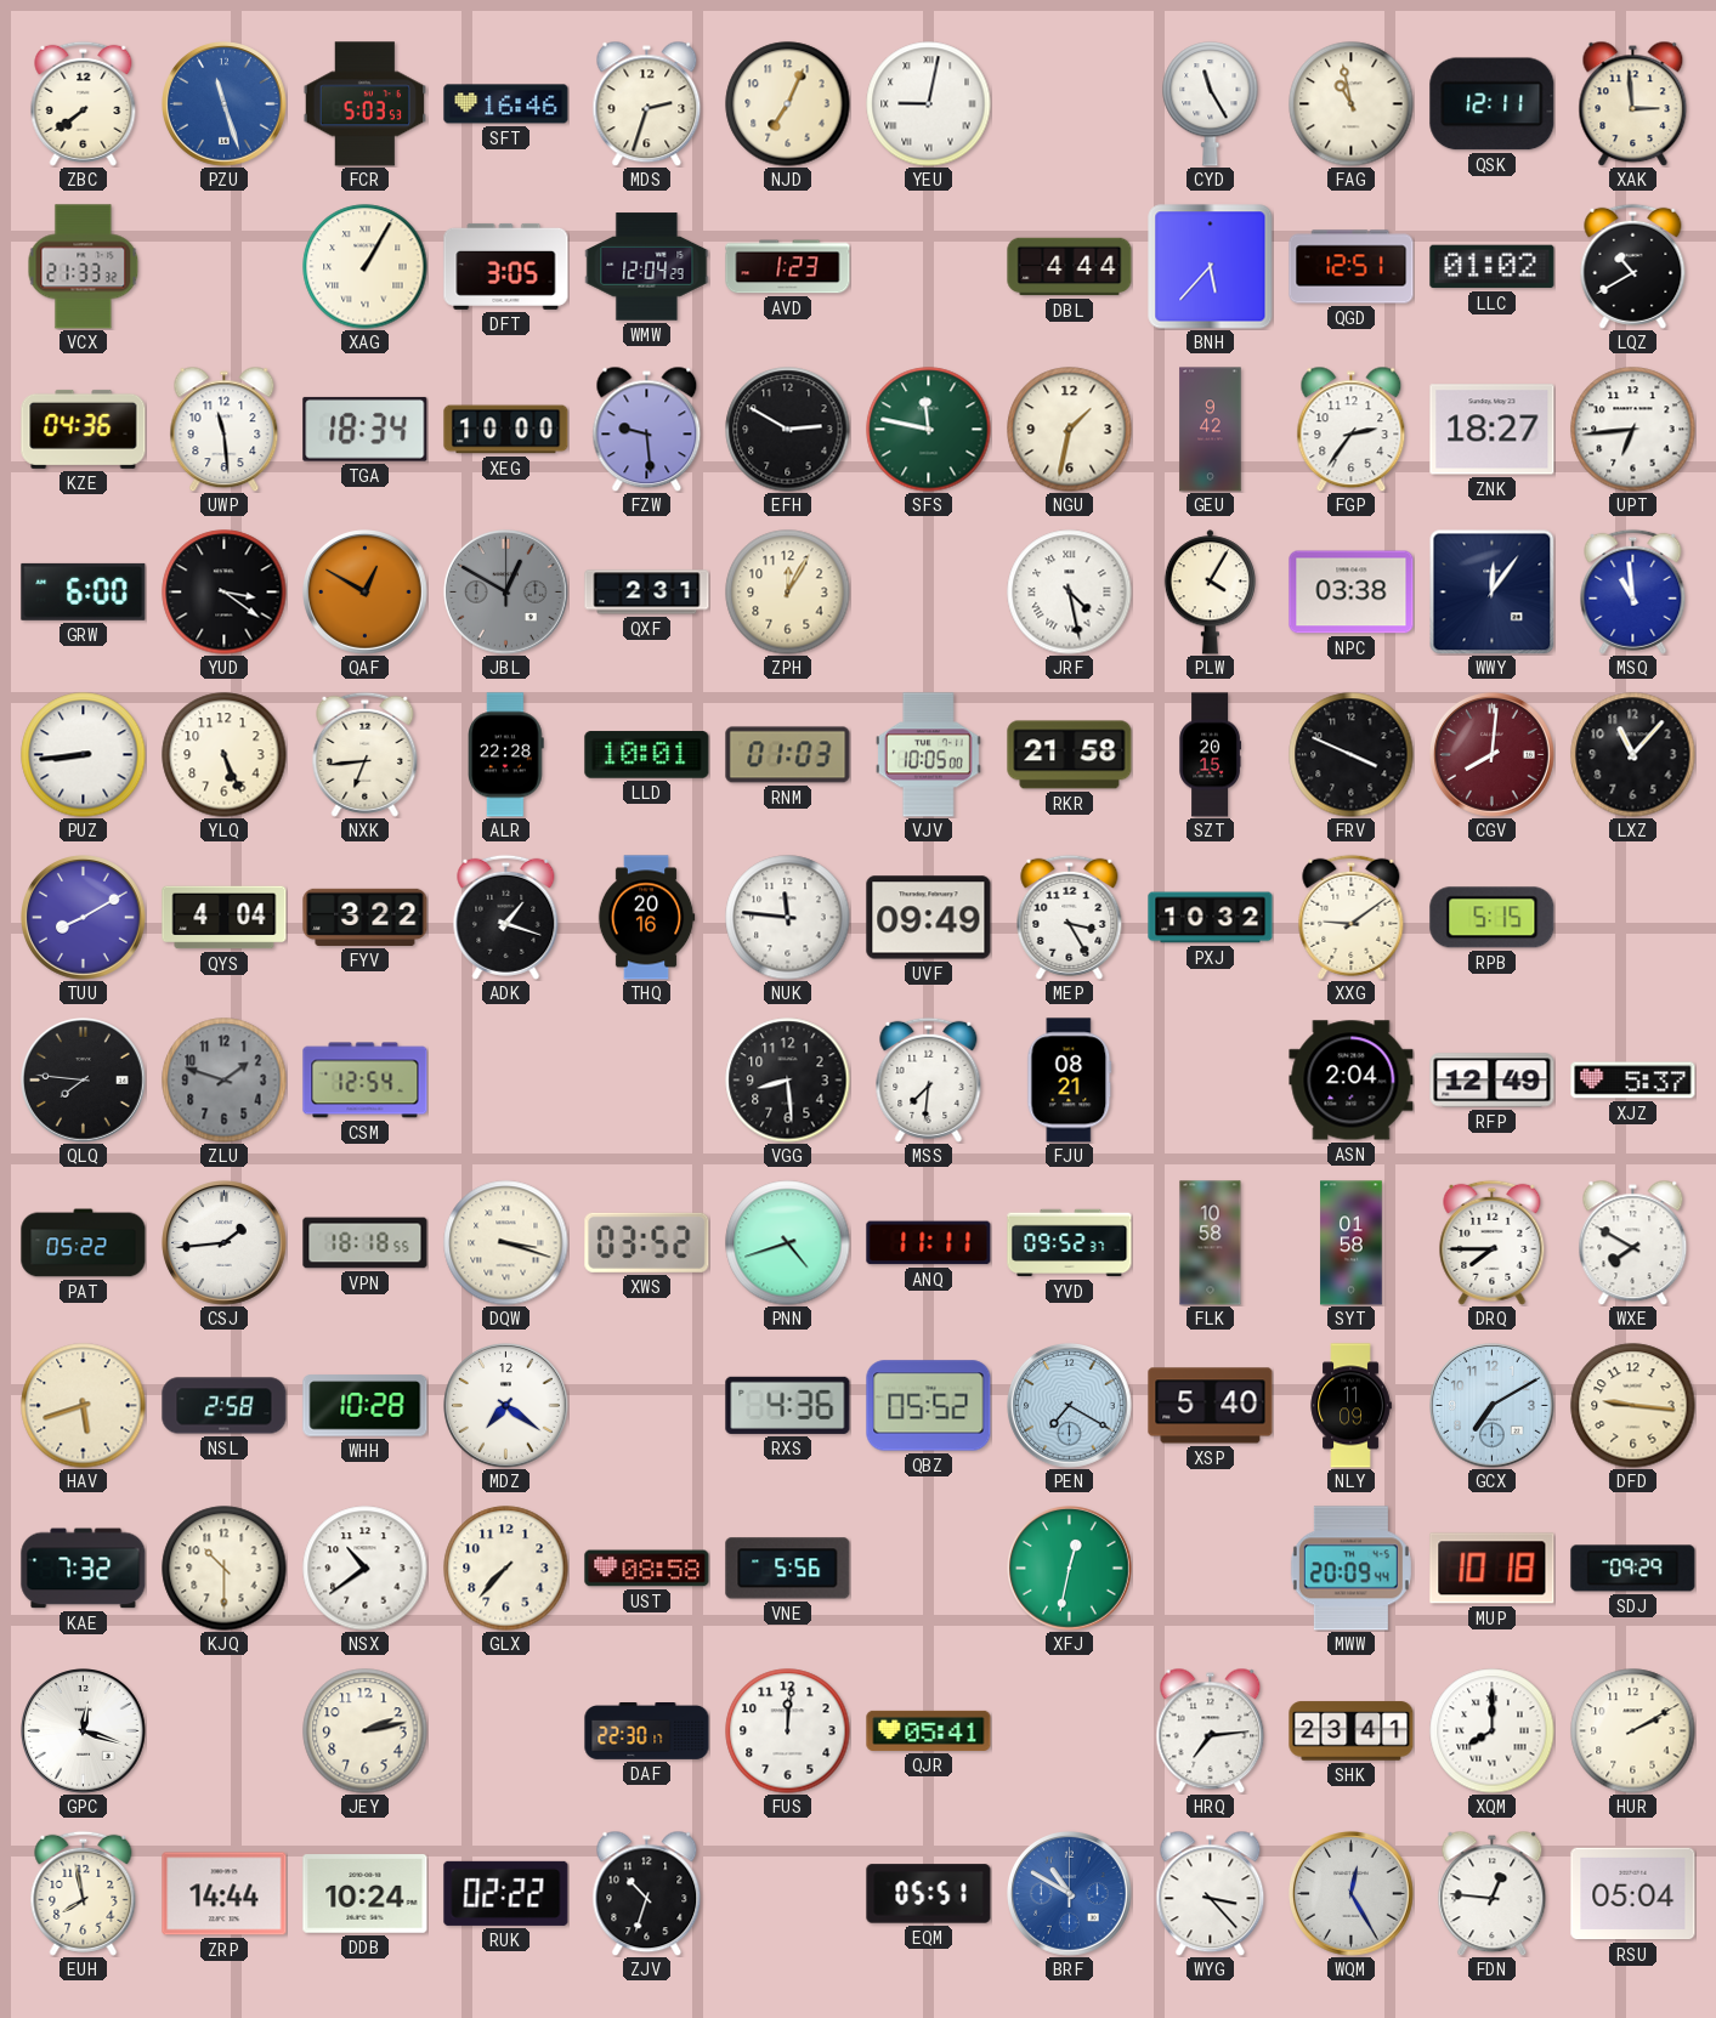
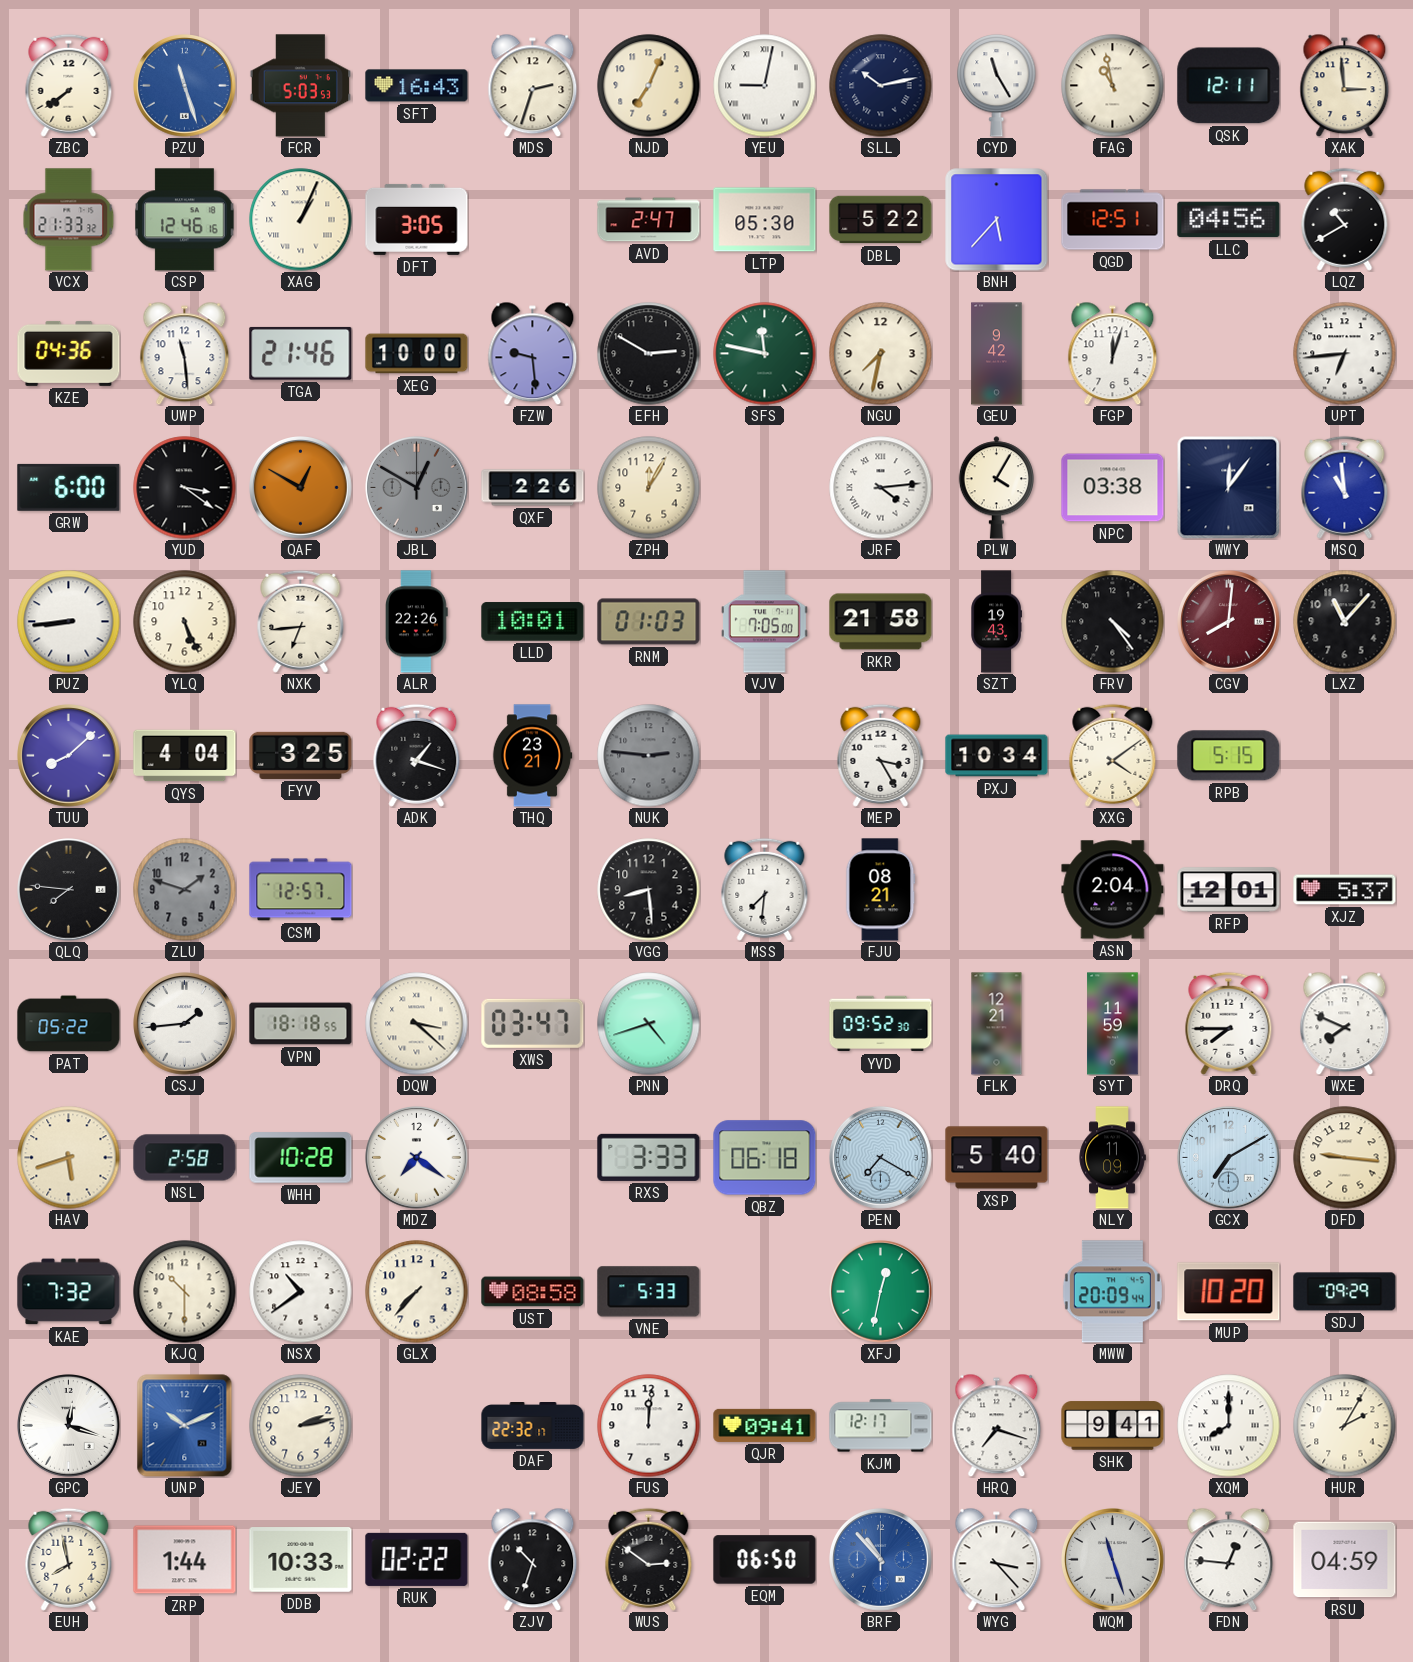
SFT: 16:46 -> 16:43
SLL: none -> 10:13
CSP: none -> 12:46
XAG: 1:05 -> 1:04
WMW: 12:04 -> none
AVD: 1:23 -> 2:47
LTP: none -> 05:30
DBL: 4:44 -> 5:22
LLC: 01:02 -> 04:56
TGA: 18:34 -> 21:46
NGU: 1:32 -> 7:32
FGP: 2:36 -> 12:03
ZNK: 18:27 -> none
QXF: 2:31 -> 2:26
JRF: 4:28 -> 4:14
ALR: 22:28 -> 22:26
VJV: 10:05 -> 7:05
SZT: 20:15 -> 19:43
FRV: 3:49 -> 4:24
TUU: 8:10 -> 8:08
FYV: 3:22 -> 3:25
THQ: 20:16 -> 23:21
NUK: 11:46 -> 2:46
NUK dial: white -> grey
UVF: 09:49 -> none
PXJ: 10:32 -> 10:34
XXG: 9:09 -> 4:09
CSM: 12:54 -> 12:57
RFP: 12:49 -> 12:01
DQW: 3:18 -> 3:22
XWS: 03:52 -> 03:47
ANQ: 11:11 -> none
YVD: 09:52:37 -> 09:52:30
FLK: 10:58 -> 12:21
SYT: 01:58 -> 11:59
WXE: 7:50 -> 7:49
RXS: 4:36 -> 3:33
QBZ: 05:52 -> 06:18
VNE: 5:56 -> 5:33
MUP: 10:18 -> 10:20
UNP: none -> 10:11
DAF: 22:30 -> 22:32
QJR: 05:41 -> 09:41
KJM: none -> 12:17
HRQ: 7:14 -> 7:18
SHK: 23:41 -> 9:41
HUR: 2:10 -> 2:05
ZRP: 14:44 -> 1:44
DDB: 10:24 -> 10:33
WUS: none -> 2:51
EQM: 05:51 -> 06:50
BRF: 10:50 -> 10:53
WQM: 12:25 -> 11:27
RSU: 05:04 -> 04:59
